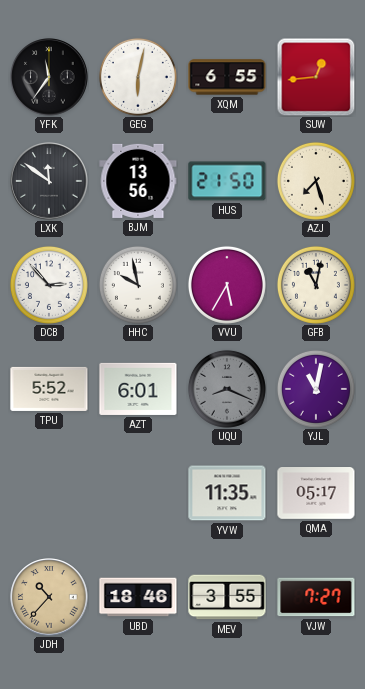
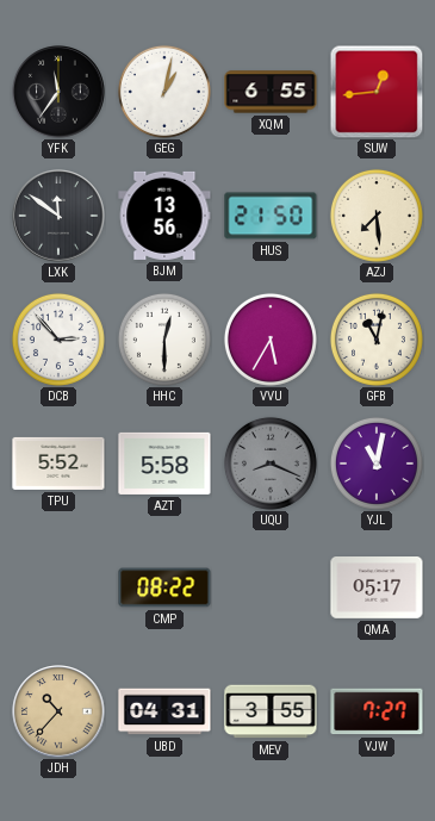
GEG: 6:02 -> 1:02
AZJ: 7:27 -> 7:29
HHC: 9:58 -> 12:30
AZT: 6:01 -> 5:58
CMP: none -> 08:22
YVW: 11:35 -> none
UBD: 18:46 -> 04:31
